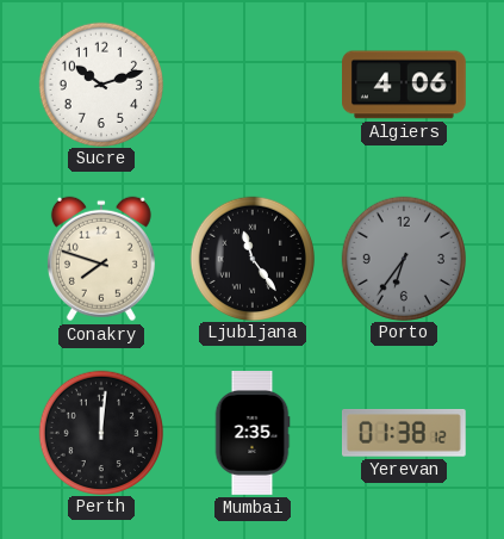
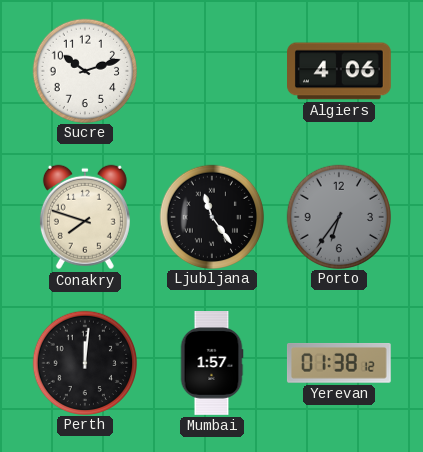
Mumbai: 2:35 -> 1:57
